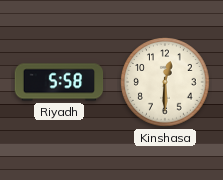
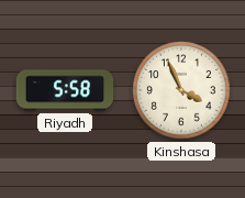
Kinshasa: 12:30 -> 3:56
